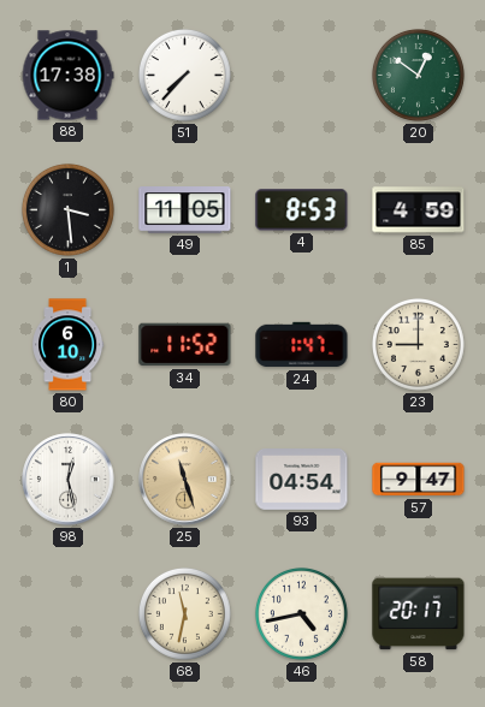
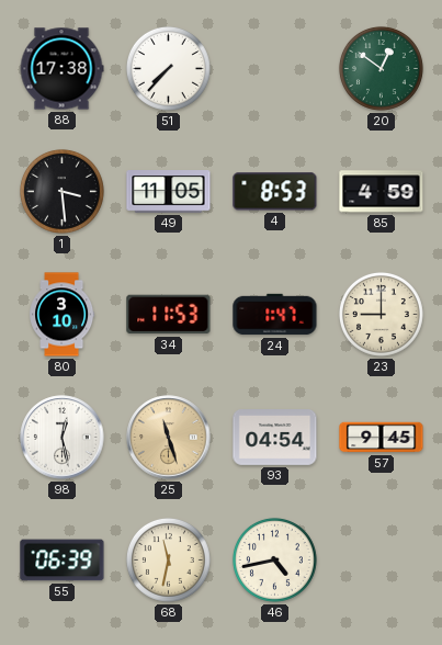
80: 6:10 -> 3:10
34: 11:52 -> 11:53
57: 9:47 -> 9:45
55: none -> 06:39
58: 20:17 -> none
